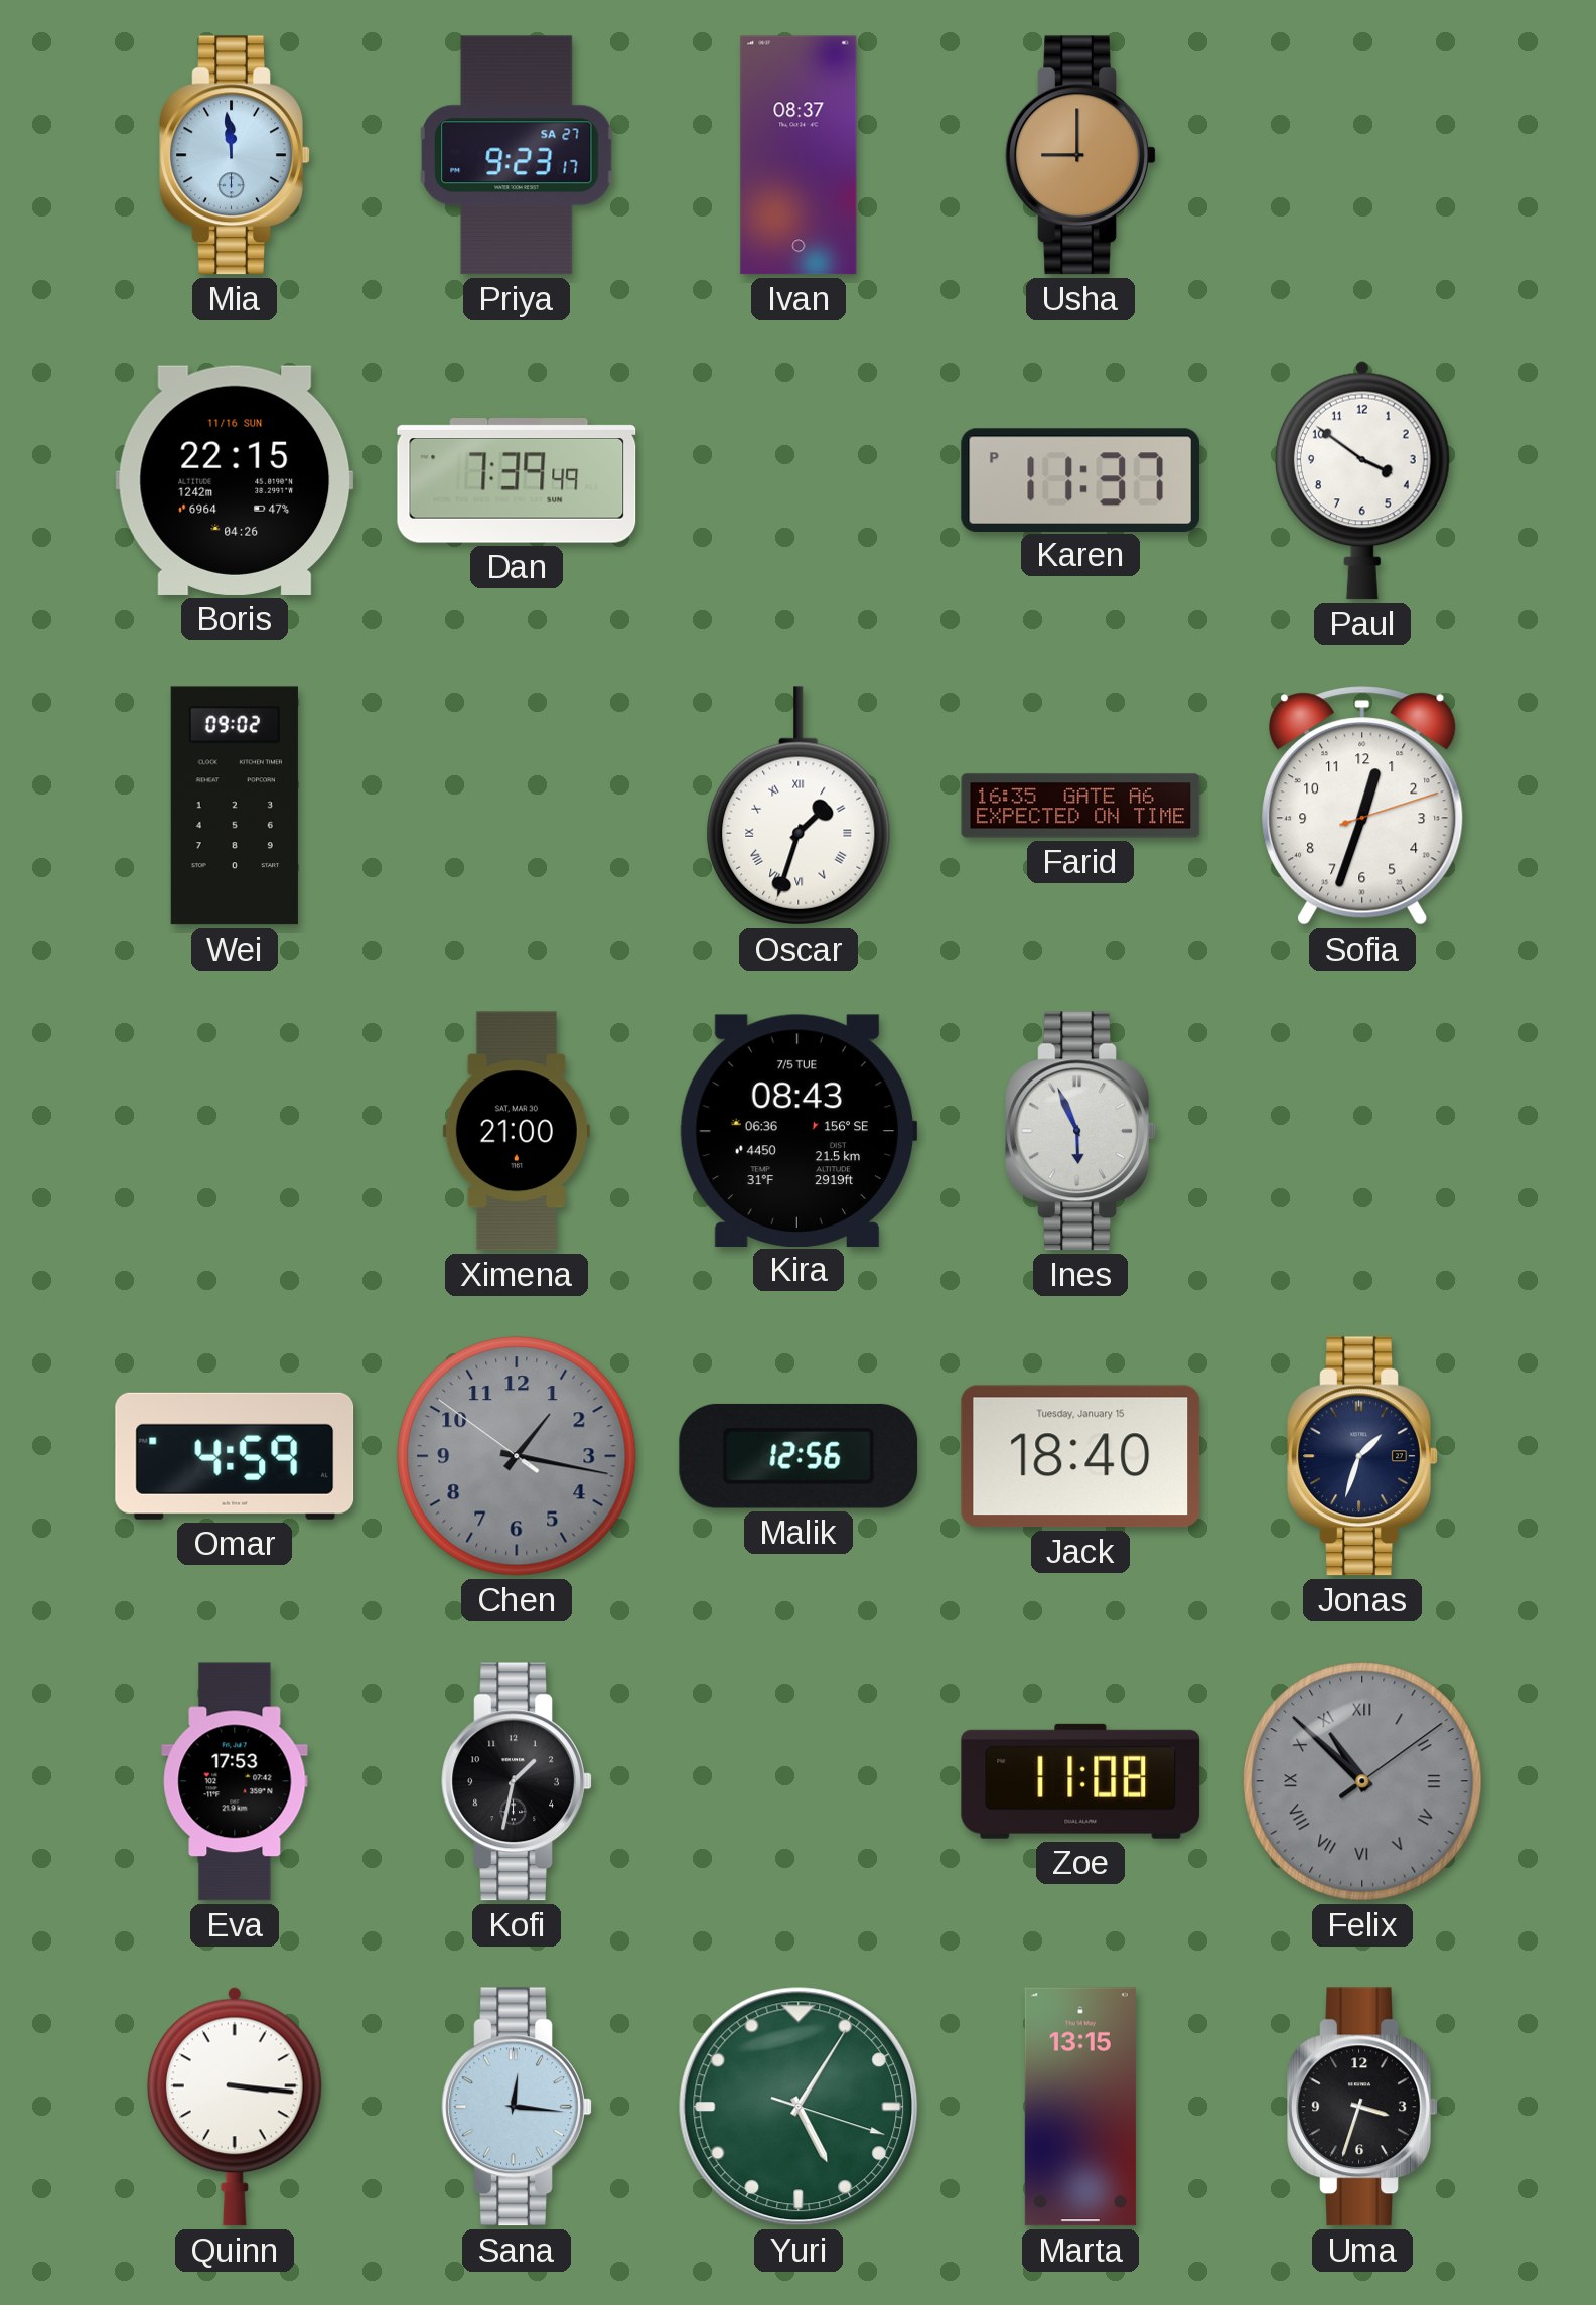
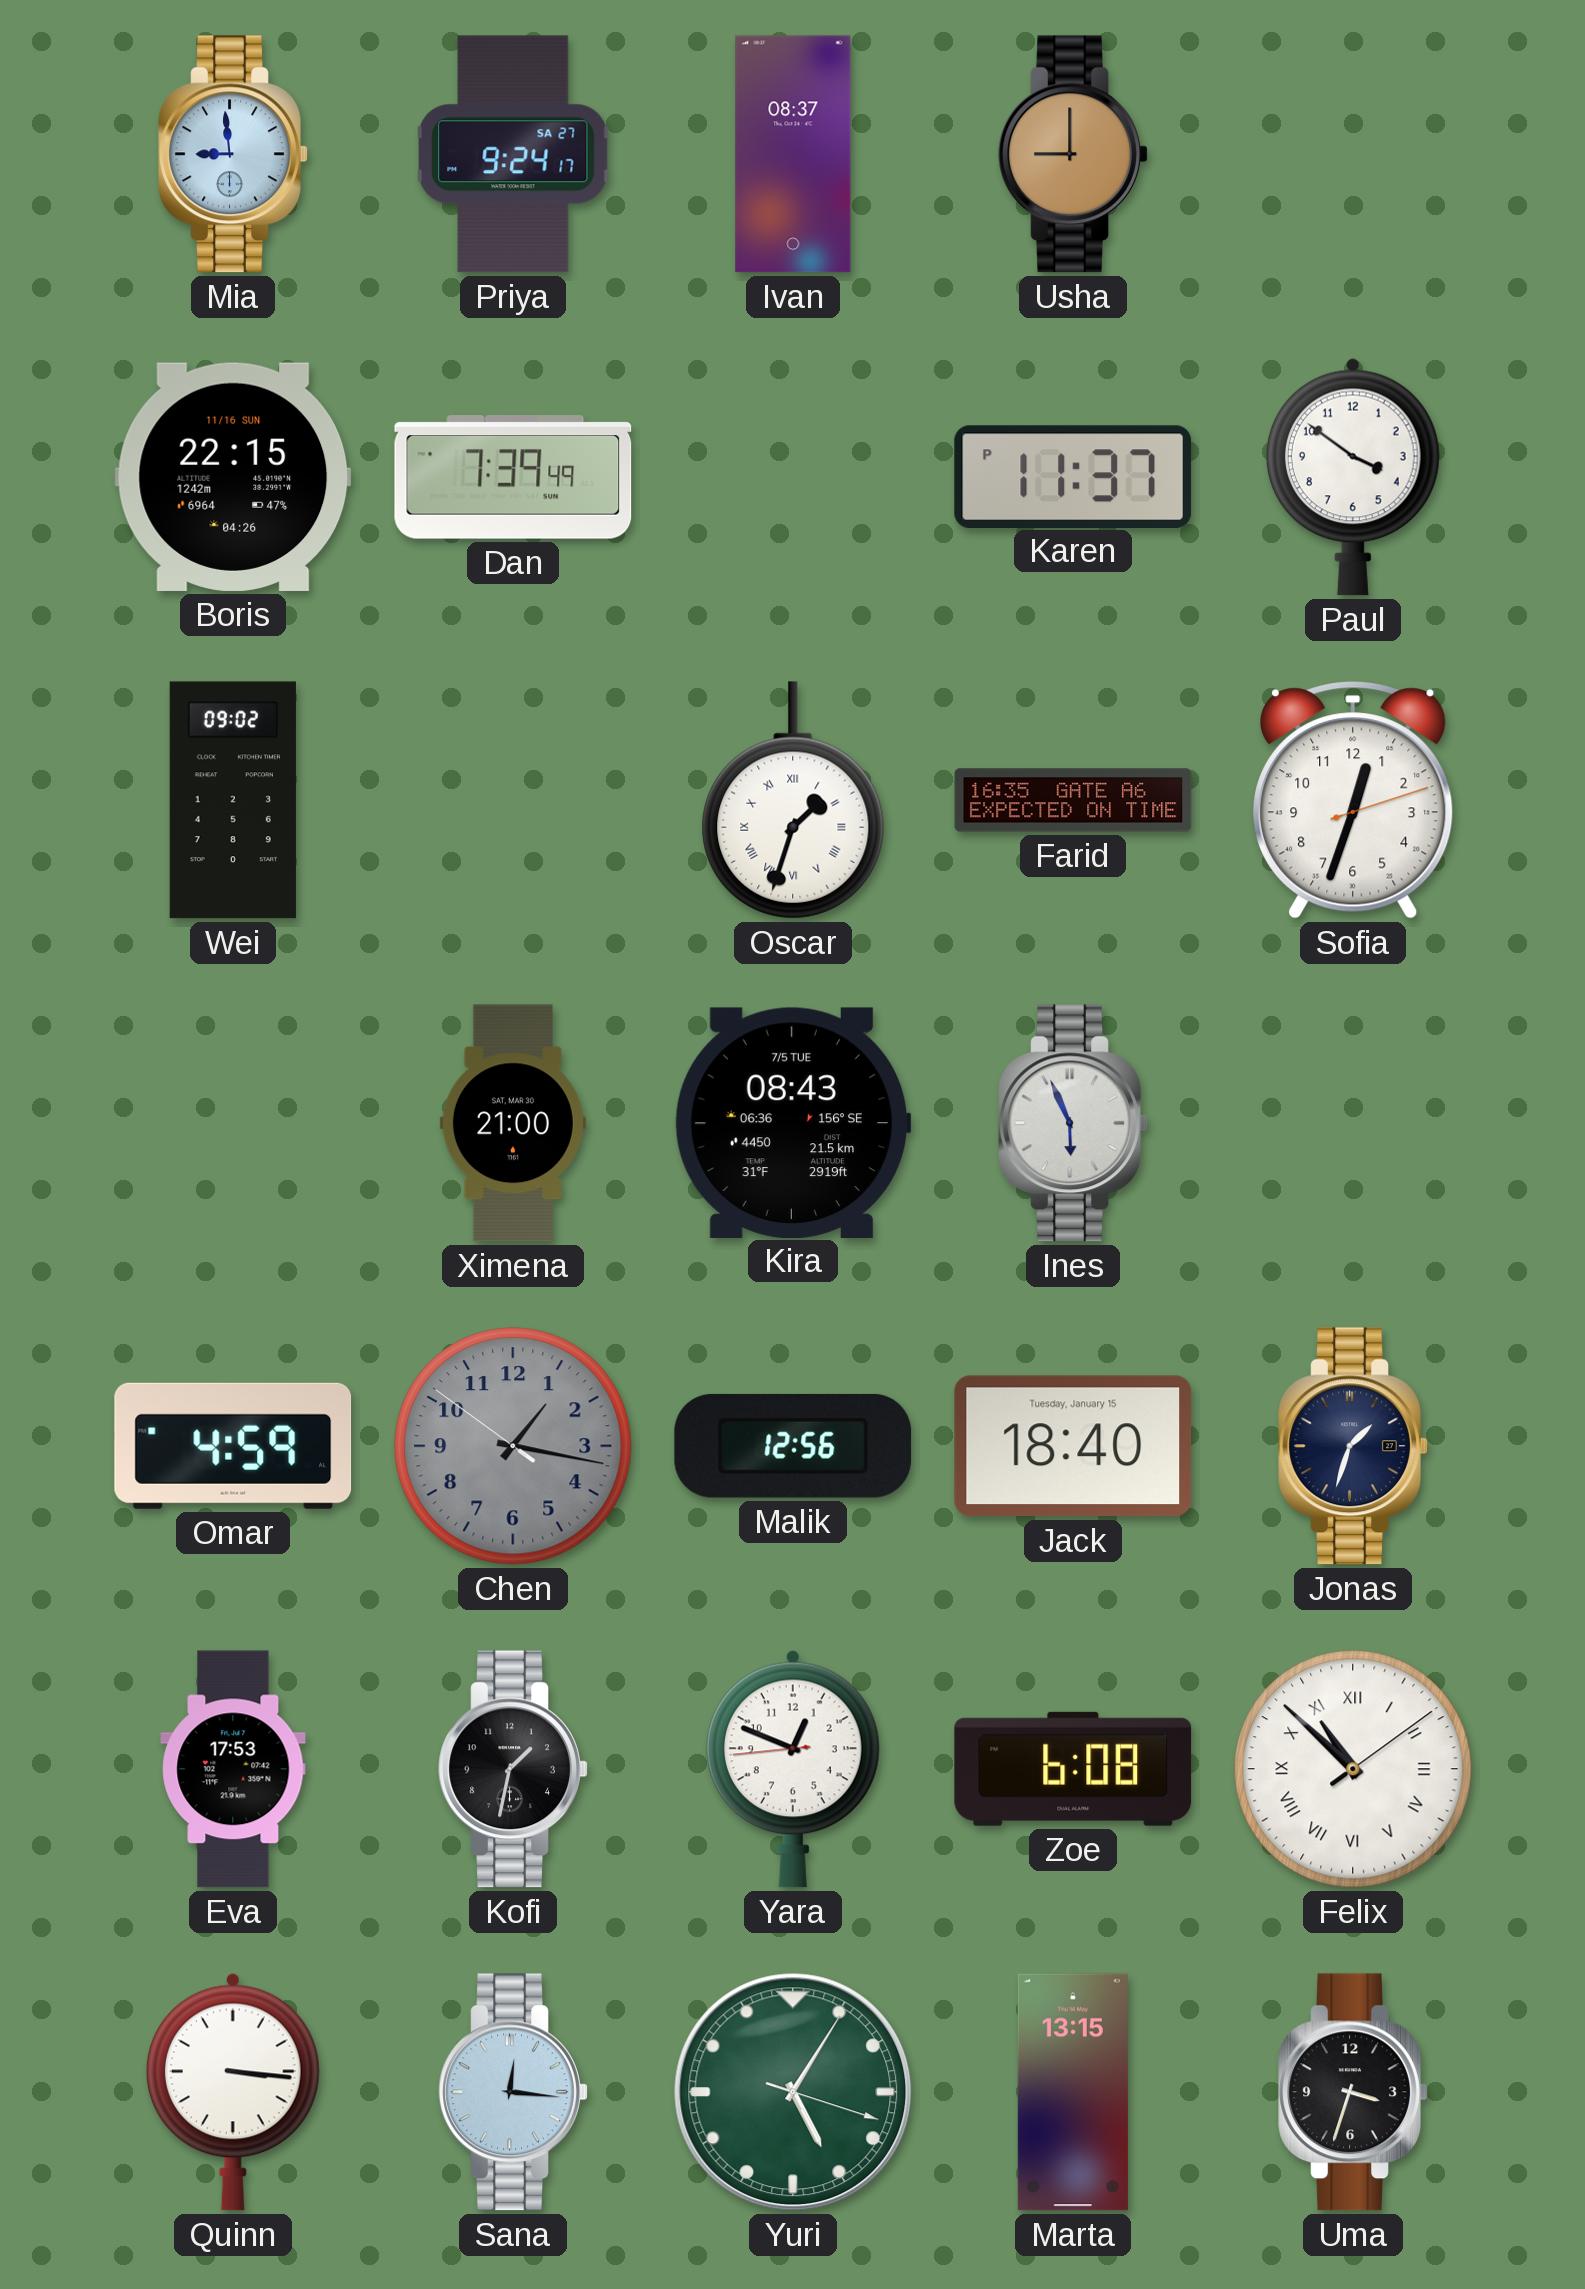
Mia: 11:59 -> 8:59
Priya: 9:23 -> 9:24
Yara: none -> 12:48
Zoe: 11:08 -> 6:08
Felix dial: grey -> white
